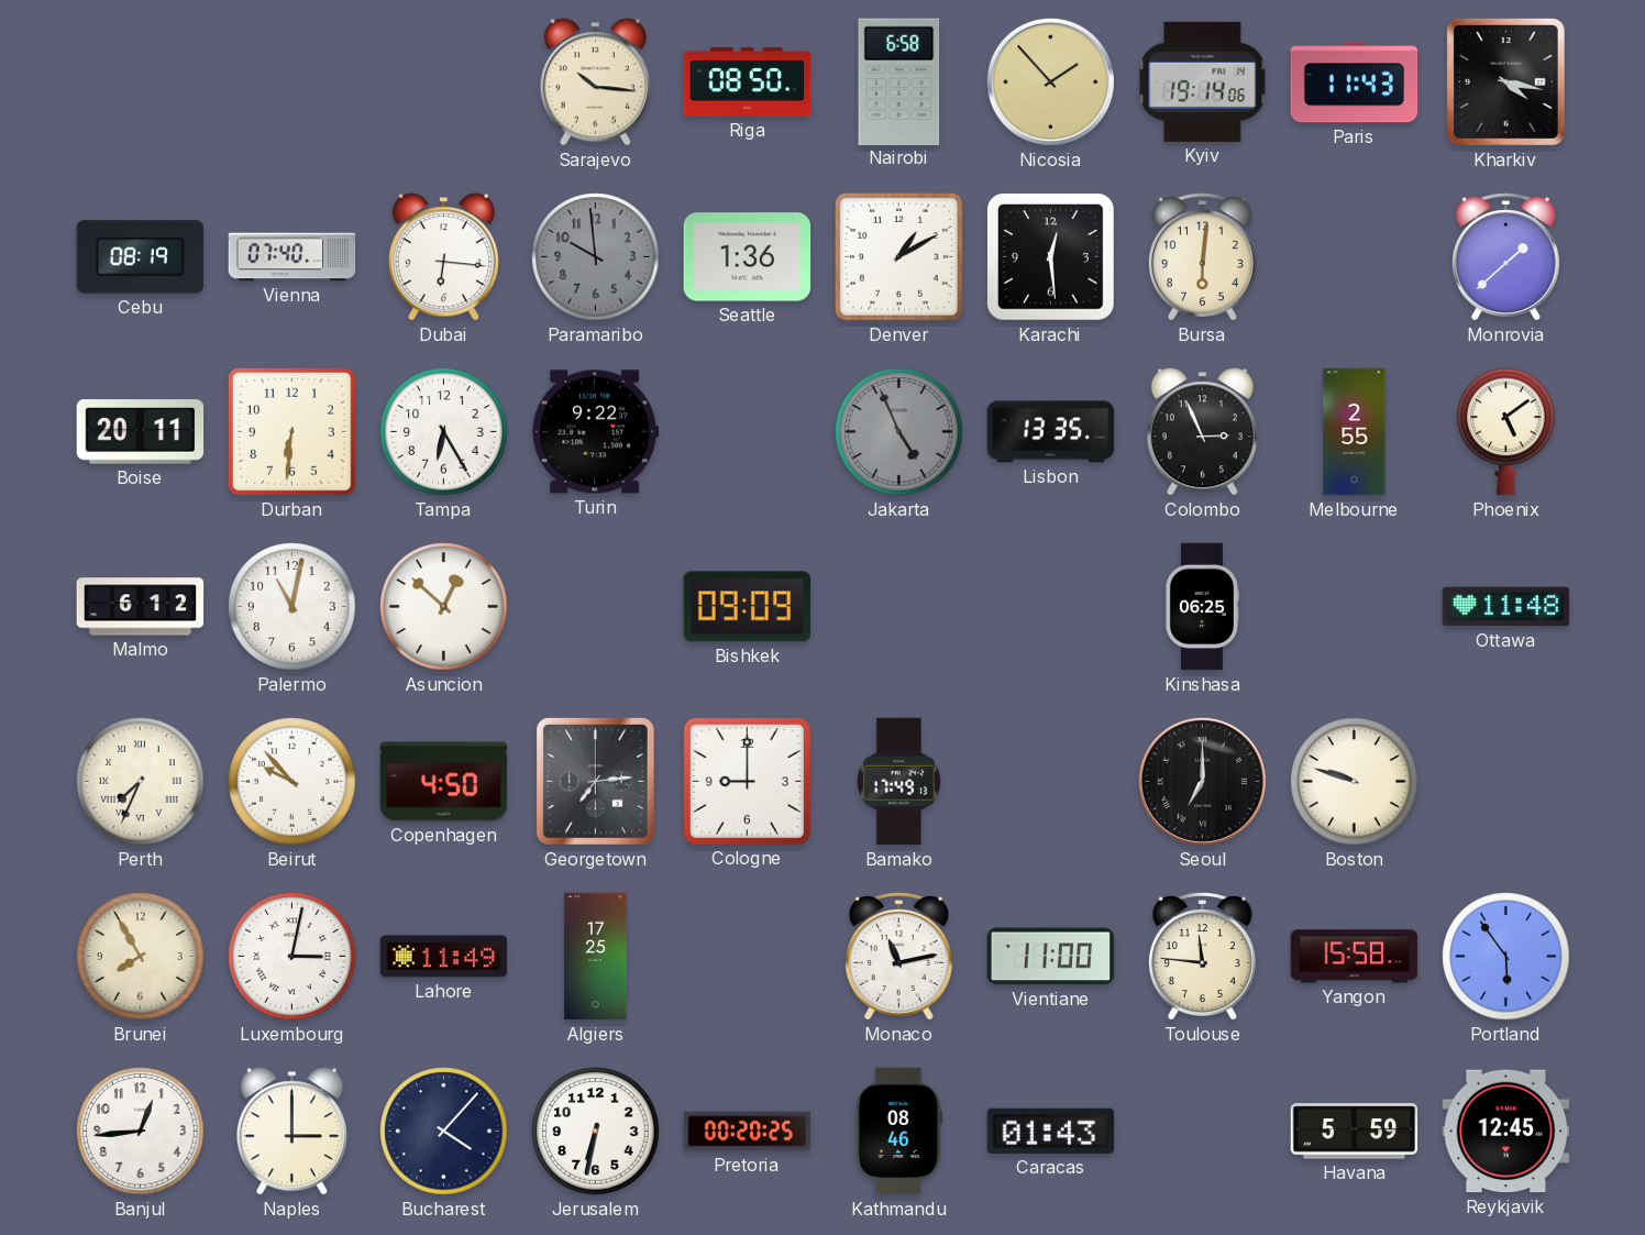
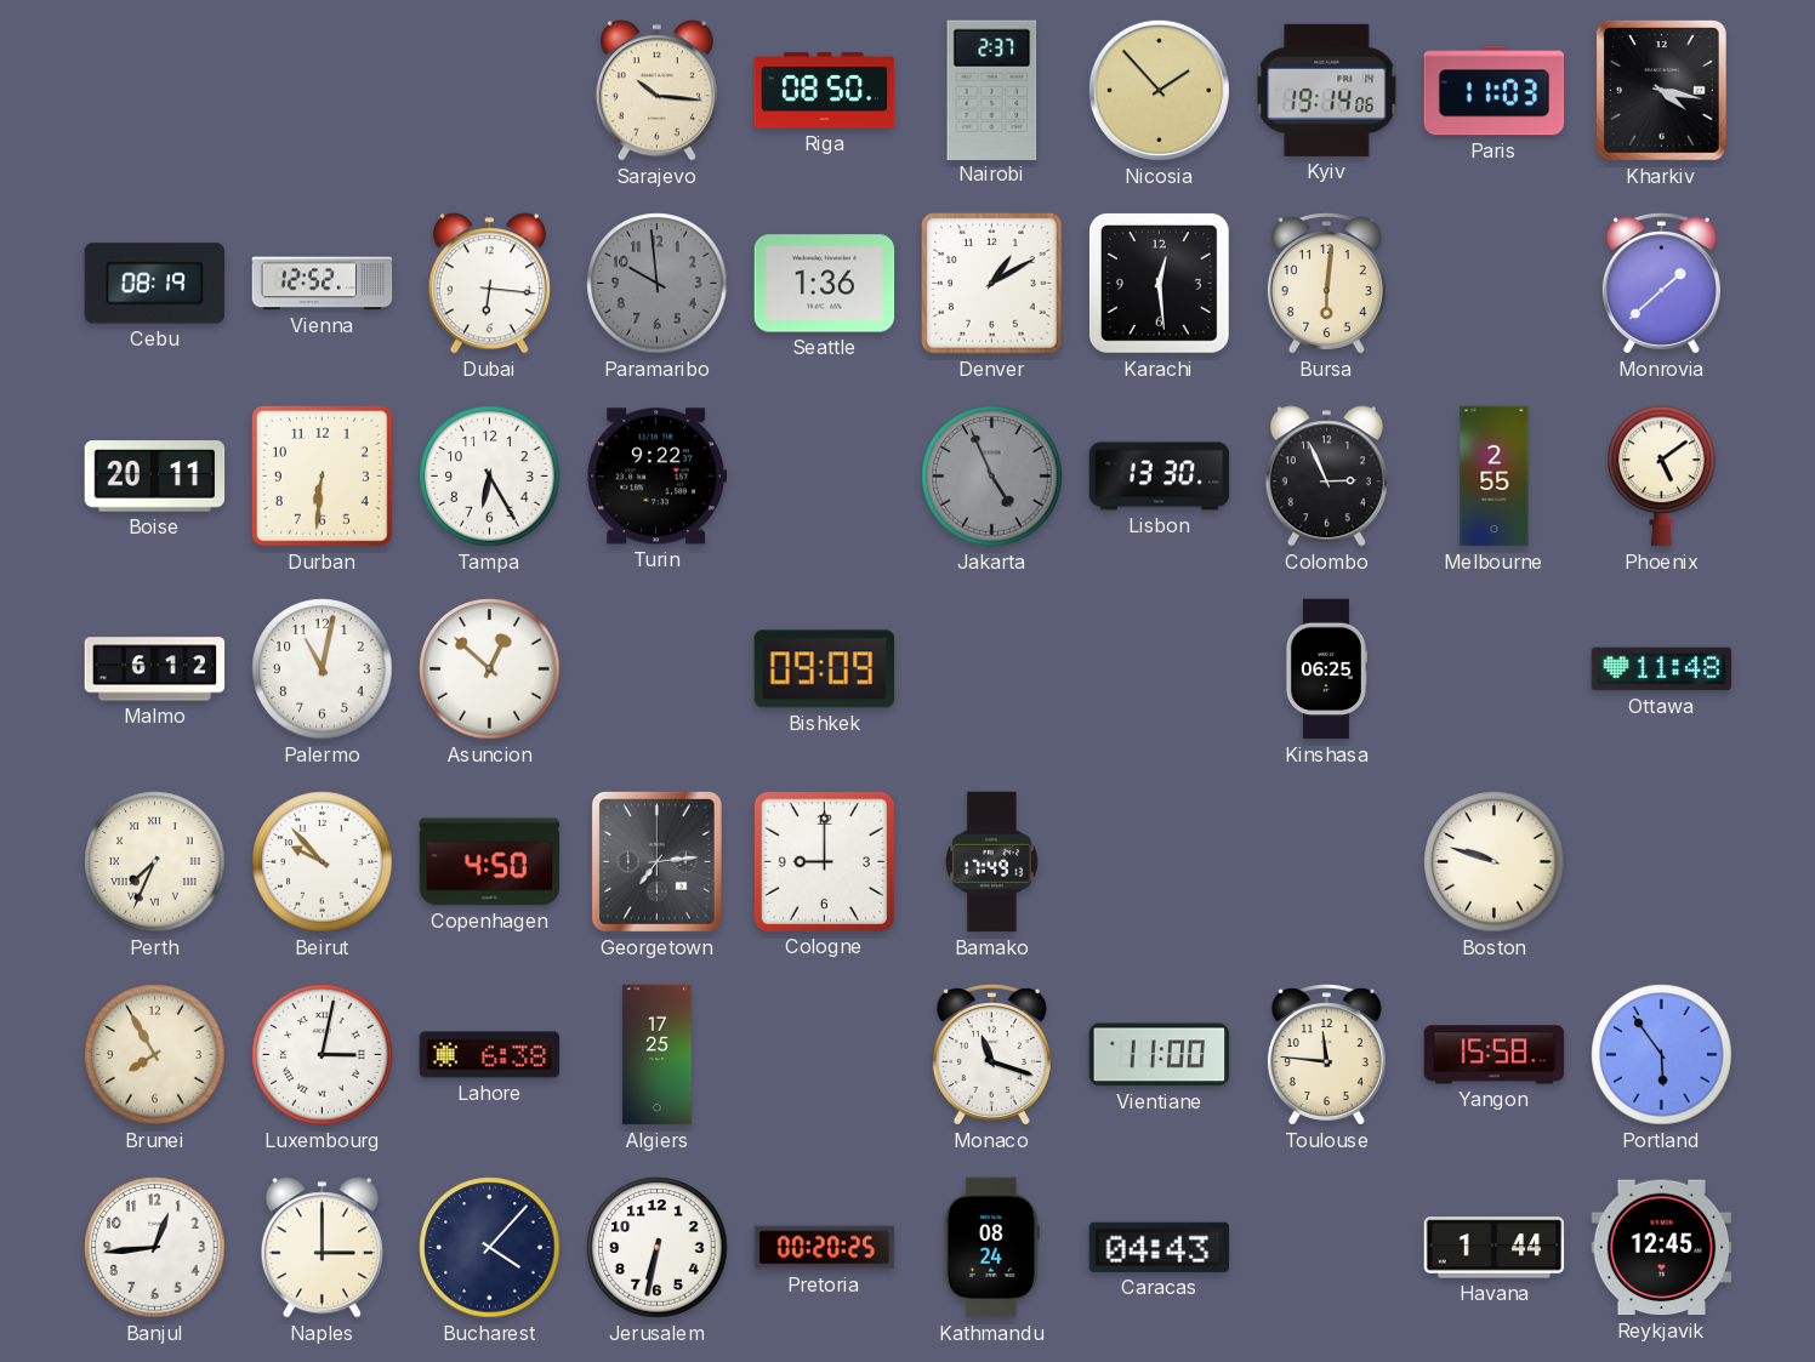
Nairobi: 6:58 -> 2:37
Paris: 11:43 -> 11:03
Vienna: 07:40 -> 12:52
Lisbon: 13:35 -> 13:30
Seoul: 7:00 -> none
Lahore: 11:49 -> 6:38
Monaco: 11:13 -> 11:18
Kathmandu: 08:46 -> 08:24
Caracas: 01:43 -> 04:43
Havana: 5:59 -> 1:44
